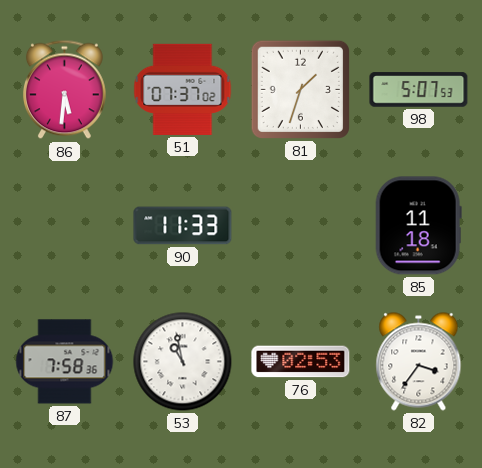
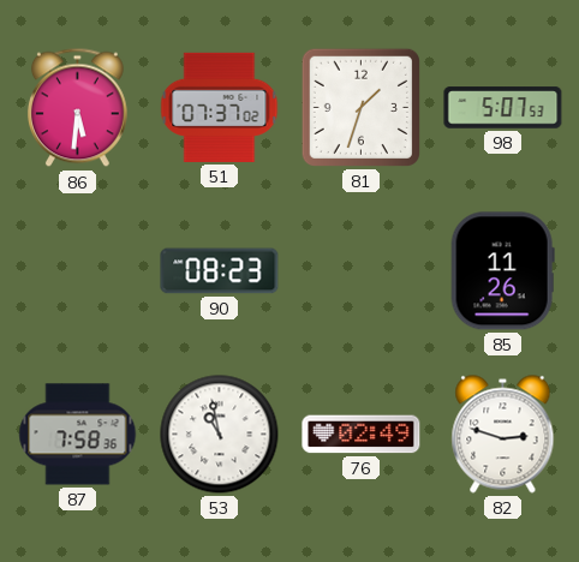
90: 11:33 -> 08:23
85: 11:18 -> 11:26
76: 02:53 -> 02:49
82: 3:36 -> 2:48
